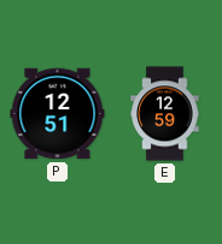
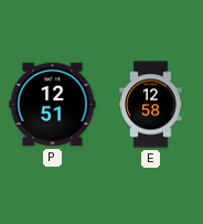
E: 12:59 -> 12:58
